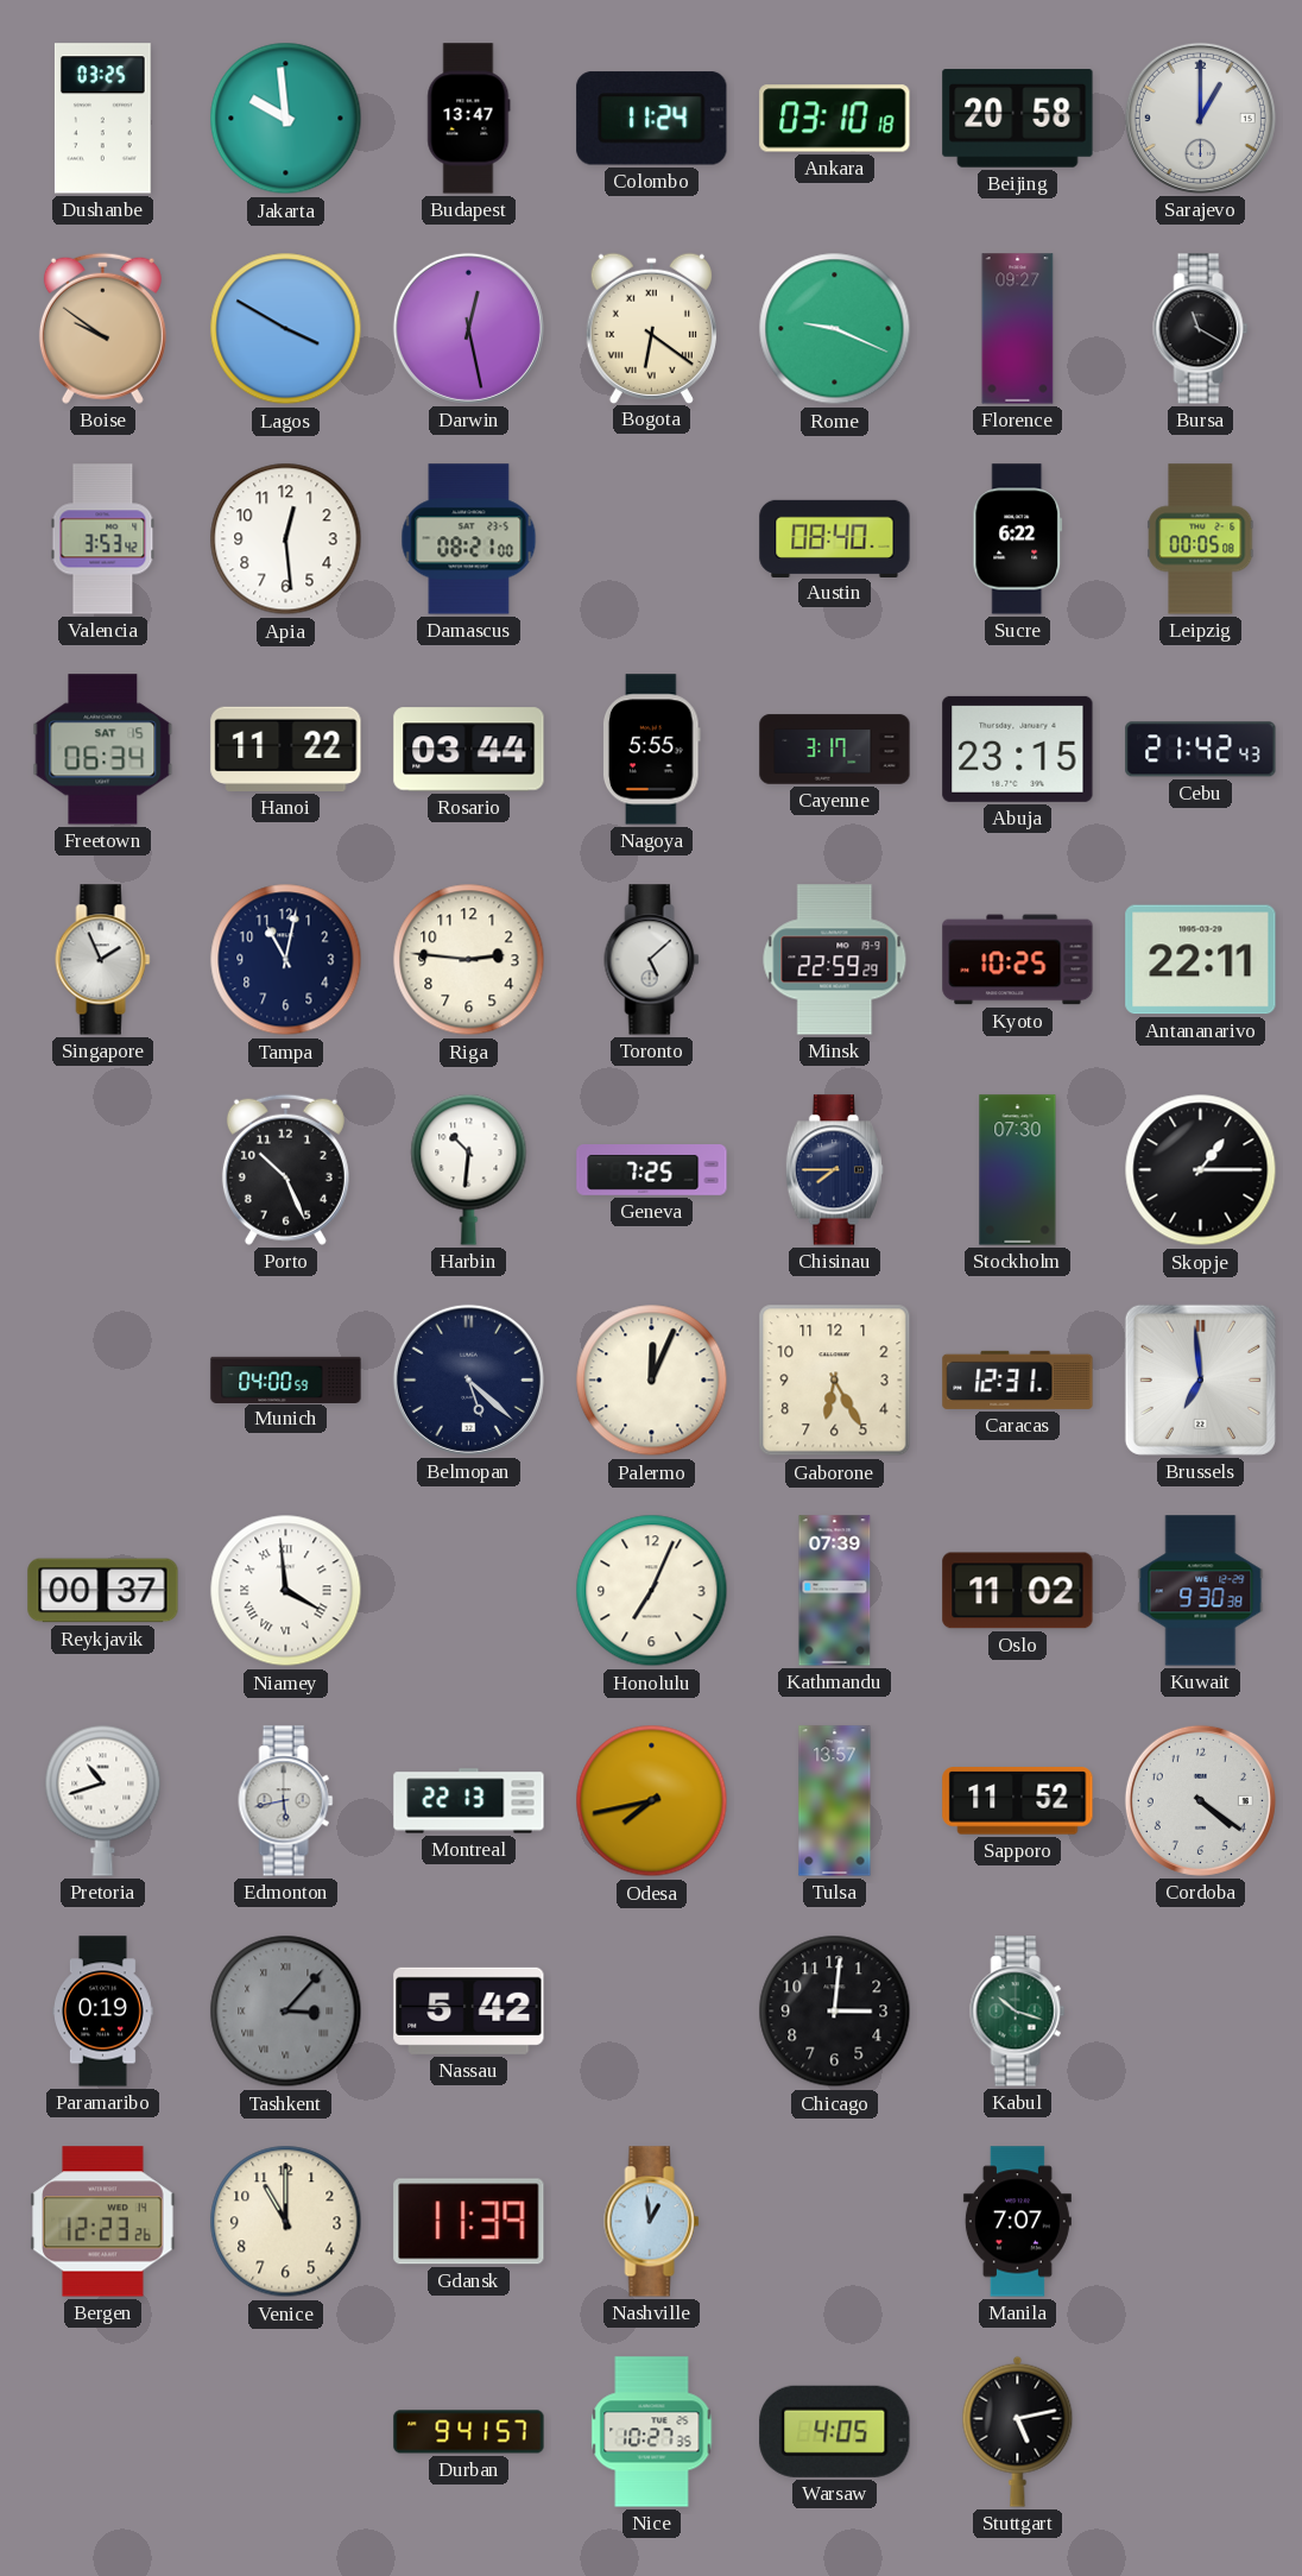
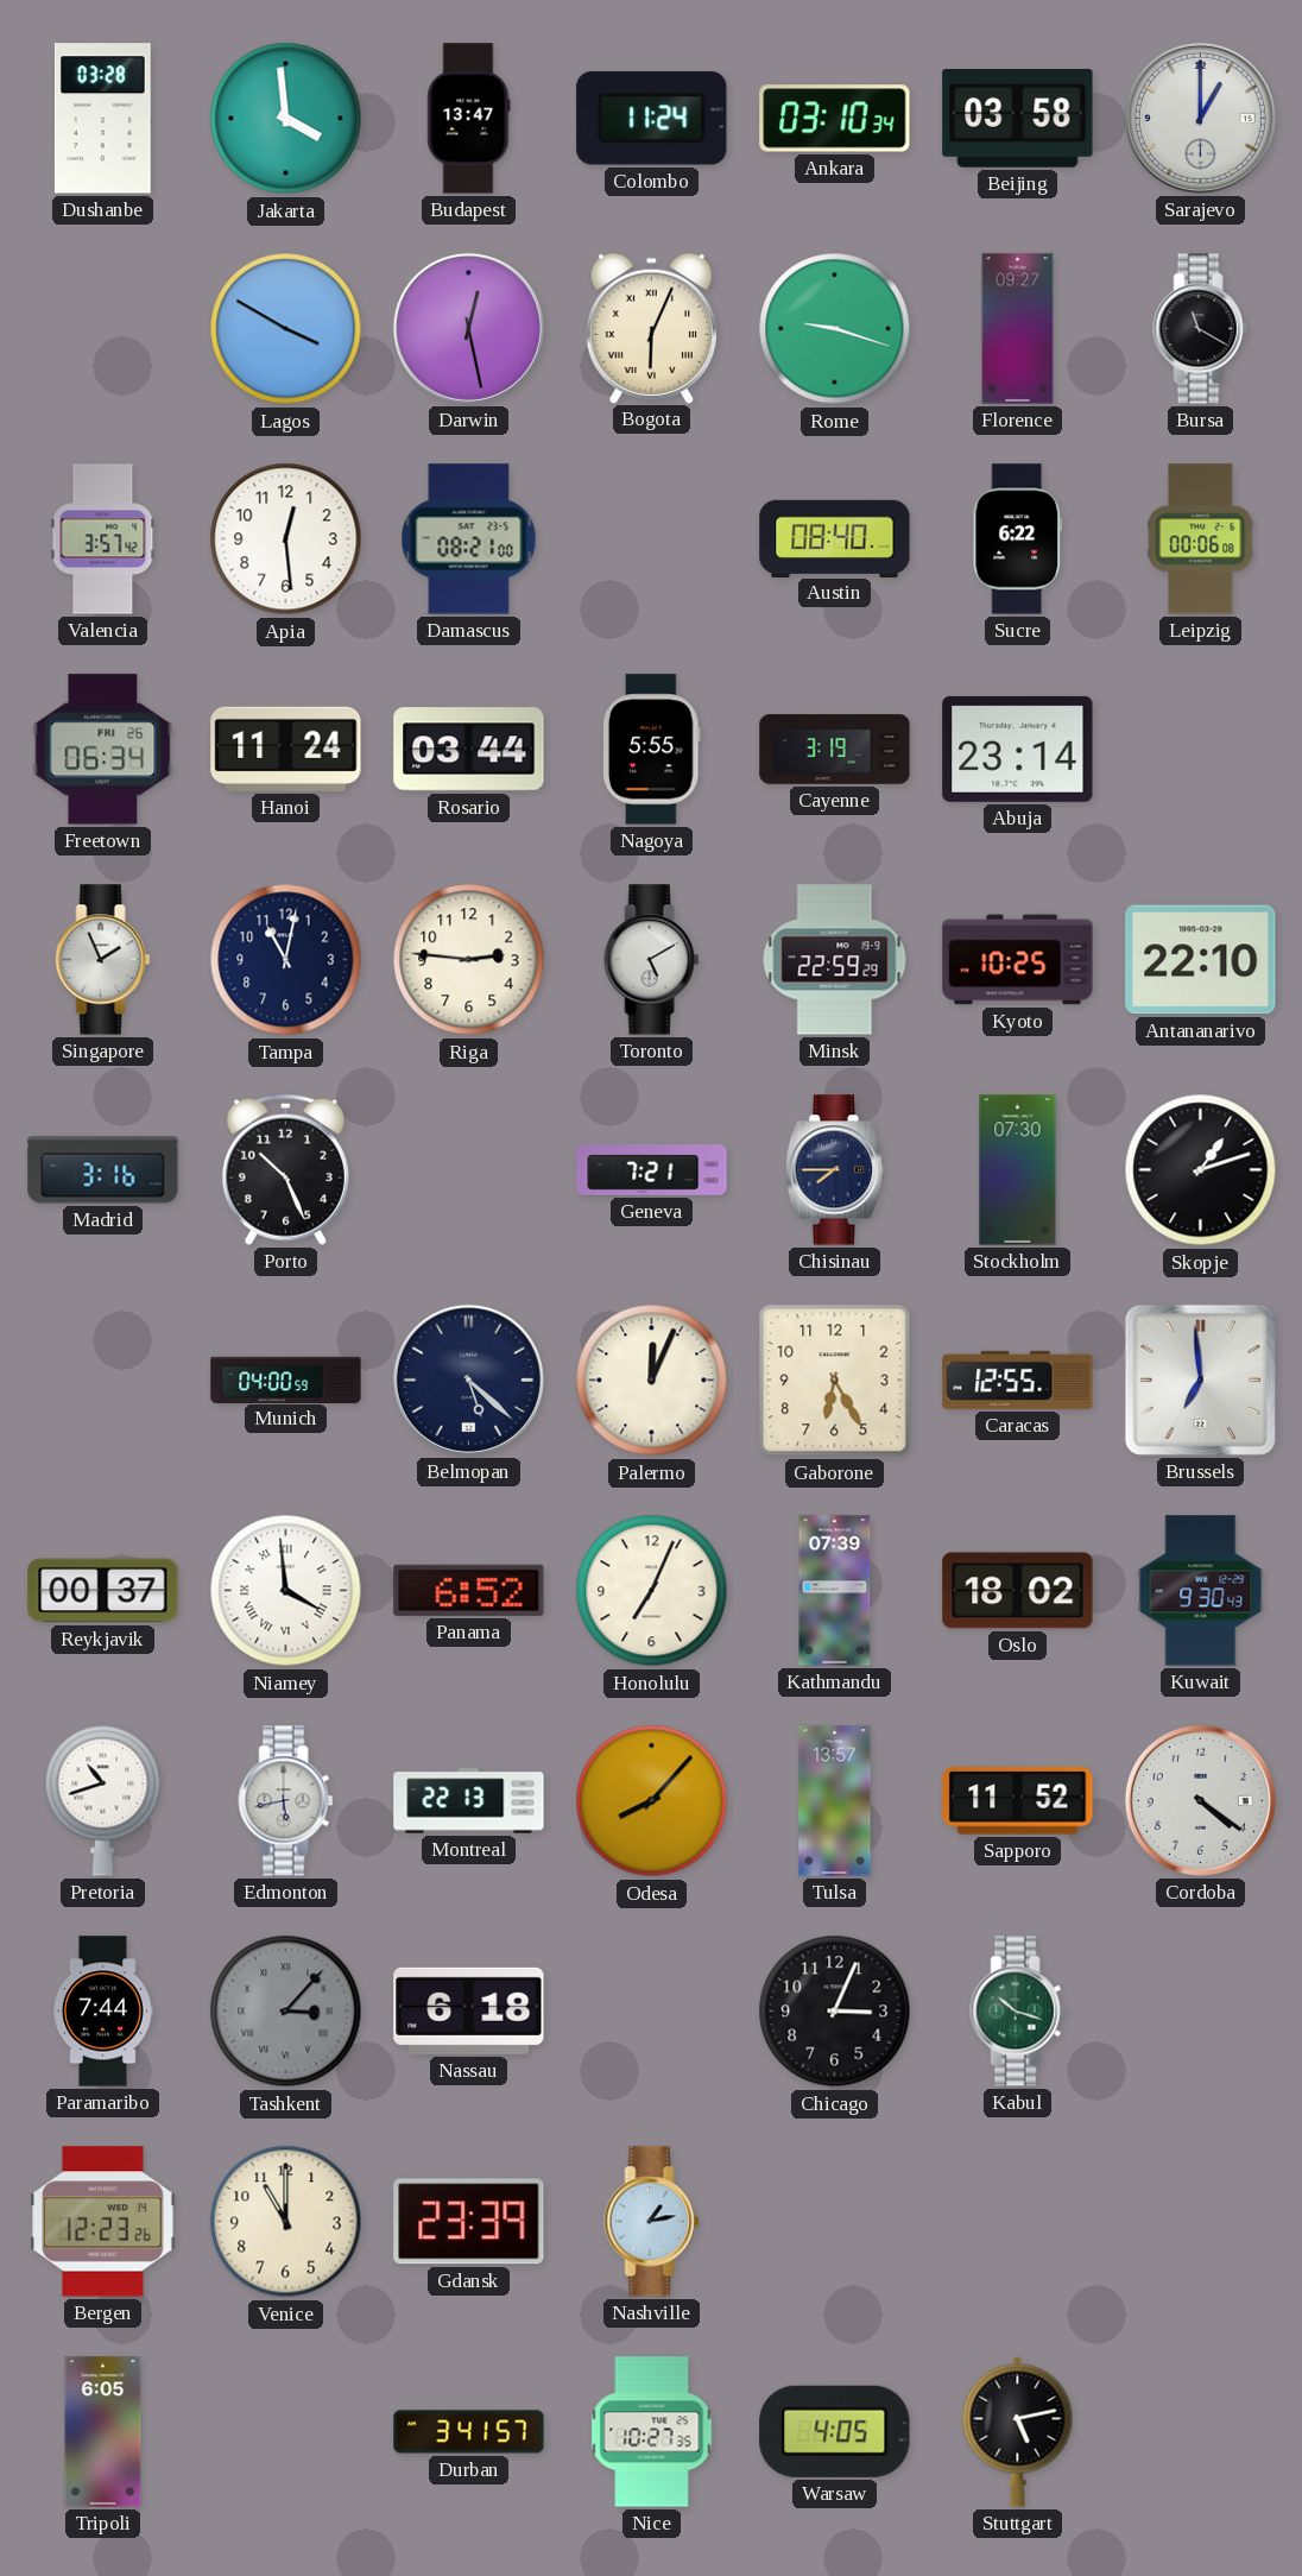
Dushanbe: 03:25 -> 03:28
Jakarta: 9:59 -> 3:59
Ankara: 03:10:18 -> 03:10:34
Beijing: 20:58 -> 03:58
Boise: 9:51 -> none
Bogota: 6:21 -> 6:04
Rome: 9:19 -> 9:18
Valencia: 3:53 -> 3:57
Leipzig: 00:05 -> 00:06
Freetown date: SAT 15 -> FRI 26
Hanoi: 11:22 -> 11:24
Cayenne: 3:17 -> 3:19
Abuja: 23:15 -> 23:14
Cebu: 21:42 -> none
Toronto: 5:08 -> 5:10
Antananarivo: 22:11 -> 22:10
Madrid: none -> 3:16
Harbin: 10:31 -> none
Geneva: 7:25 -> 7:21
Skopje: 1:15 -> 1:12
Caracas: 12:31 -> 12:55
Panama: none -> 6:52
Oslo: 11:02 -> 18:02
Kuwait: 9:30:38 -> 9:30:43
Odesa: 7:43 -> 8:07
Paramaribo: 0:19 -> 7:44
Nassau: 5:42 -> 6:18
Chicago: 3:01 -> 3:04
Gdansk: 11:39 -> 23:39
Nashville: 12:59 -> 1:13
Manila: 7:07 -> none
Tripoli: none -> 6:05
Durban: 9:41 -> 3:41
